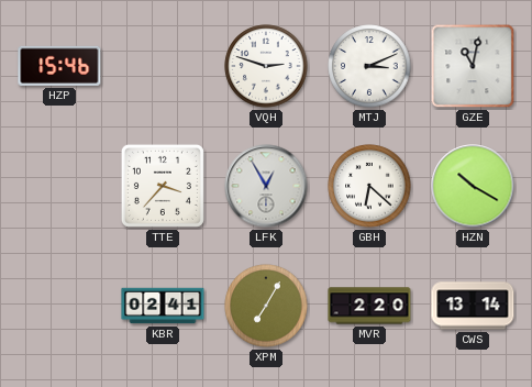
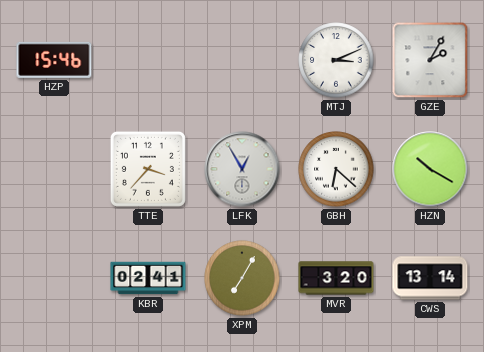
VQH: 2:48 -> none
GZE: 11:02 -> 2:05
MVR: 2:20 -> 3:20
